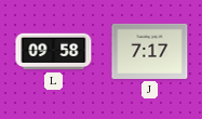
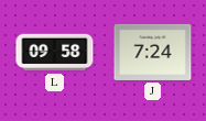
J: 7:17 -> 7:24
